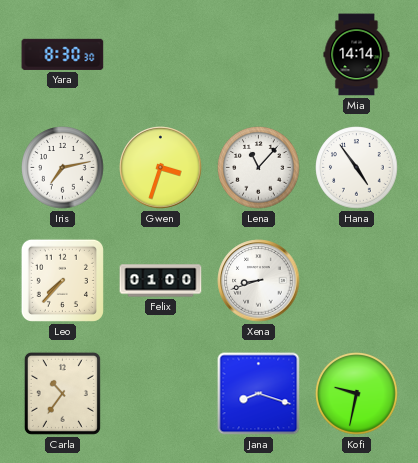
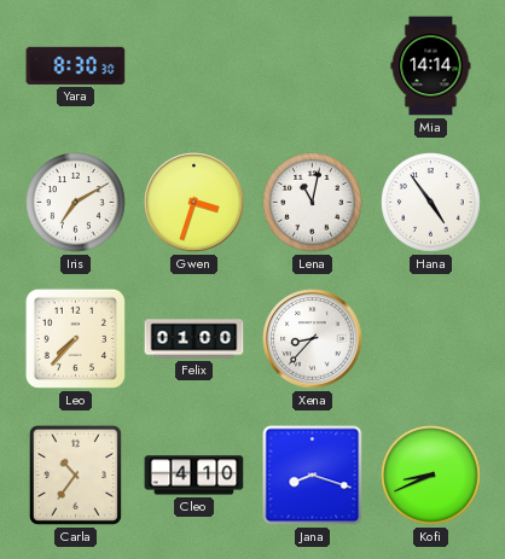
Iris: 7:13 -> 7:10
Lena: 11:07 -> 11:02
Xena: 8:42 -> 8:37
Cleo: none -> 4:10
Kofi: 9:32 -> 8:41
